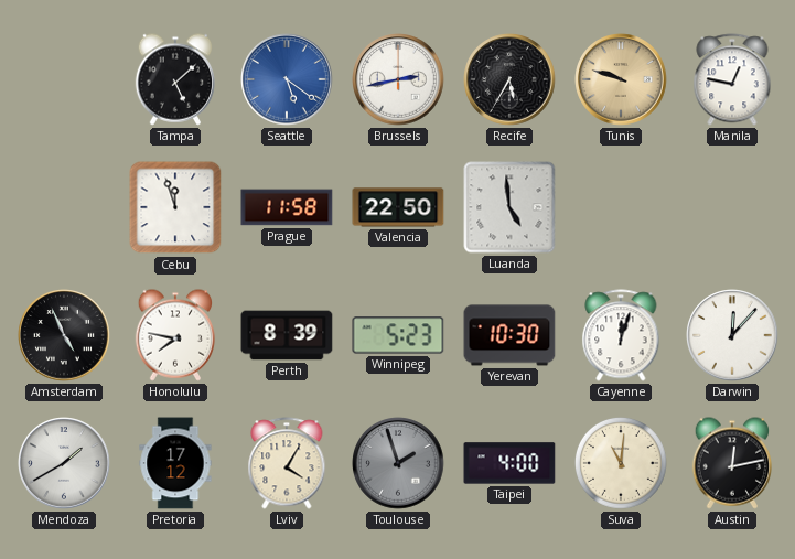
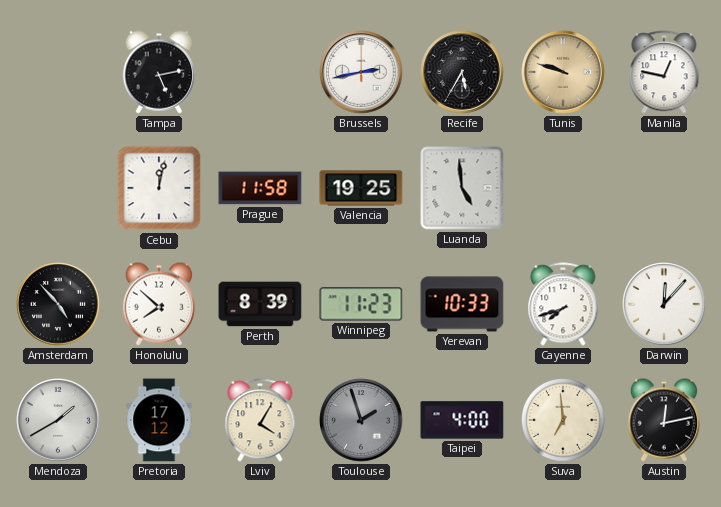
Tampa: 5:08 -> 5:13
Seattle: 5:21 -> none
Cebu: 11:57 -> 12:02
Valencia: 22:50 -> 19:25
Amsterdam: 4:56 -> 4:53
Honolulu: 7:47 -> 7:52
Winnipeg: 5:23 -> 11:23
Yerevan: 10:30 -> 10:33
Cayenne: 12:03 -> 7:42
Suva: 11:01 -> 6:59
